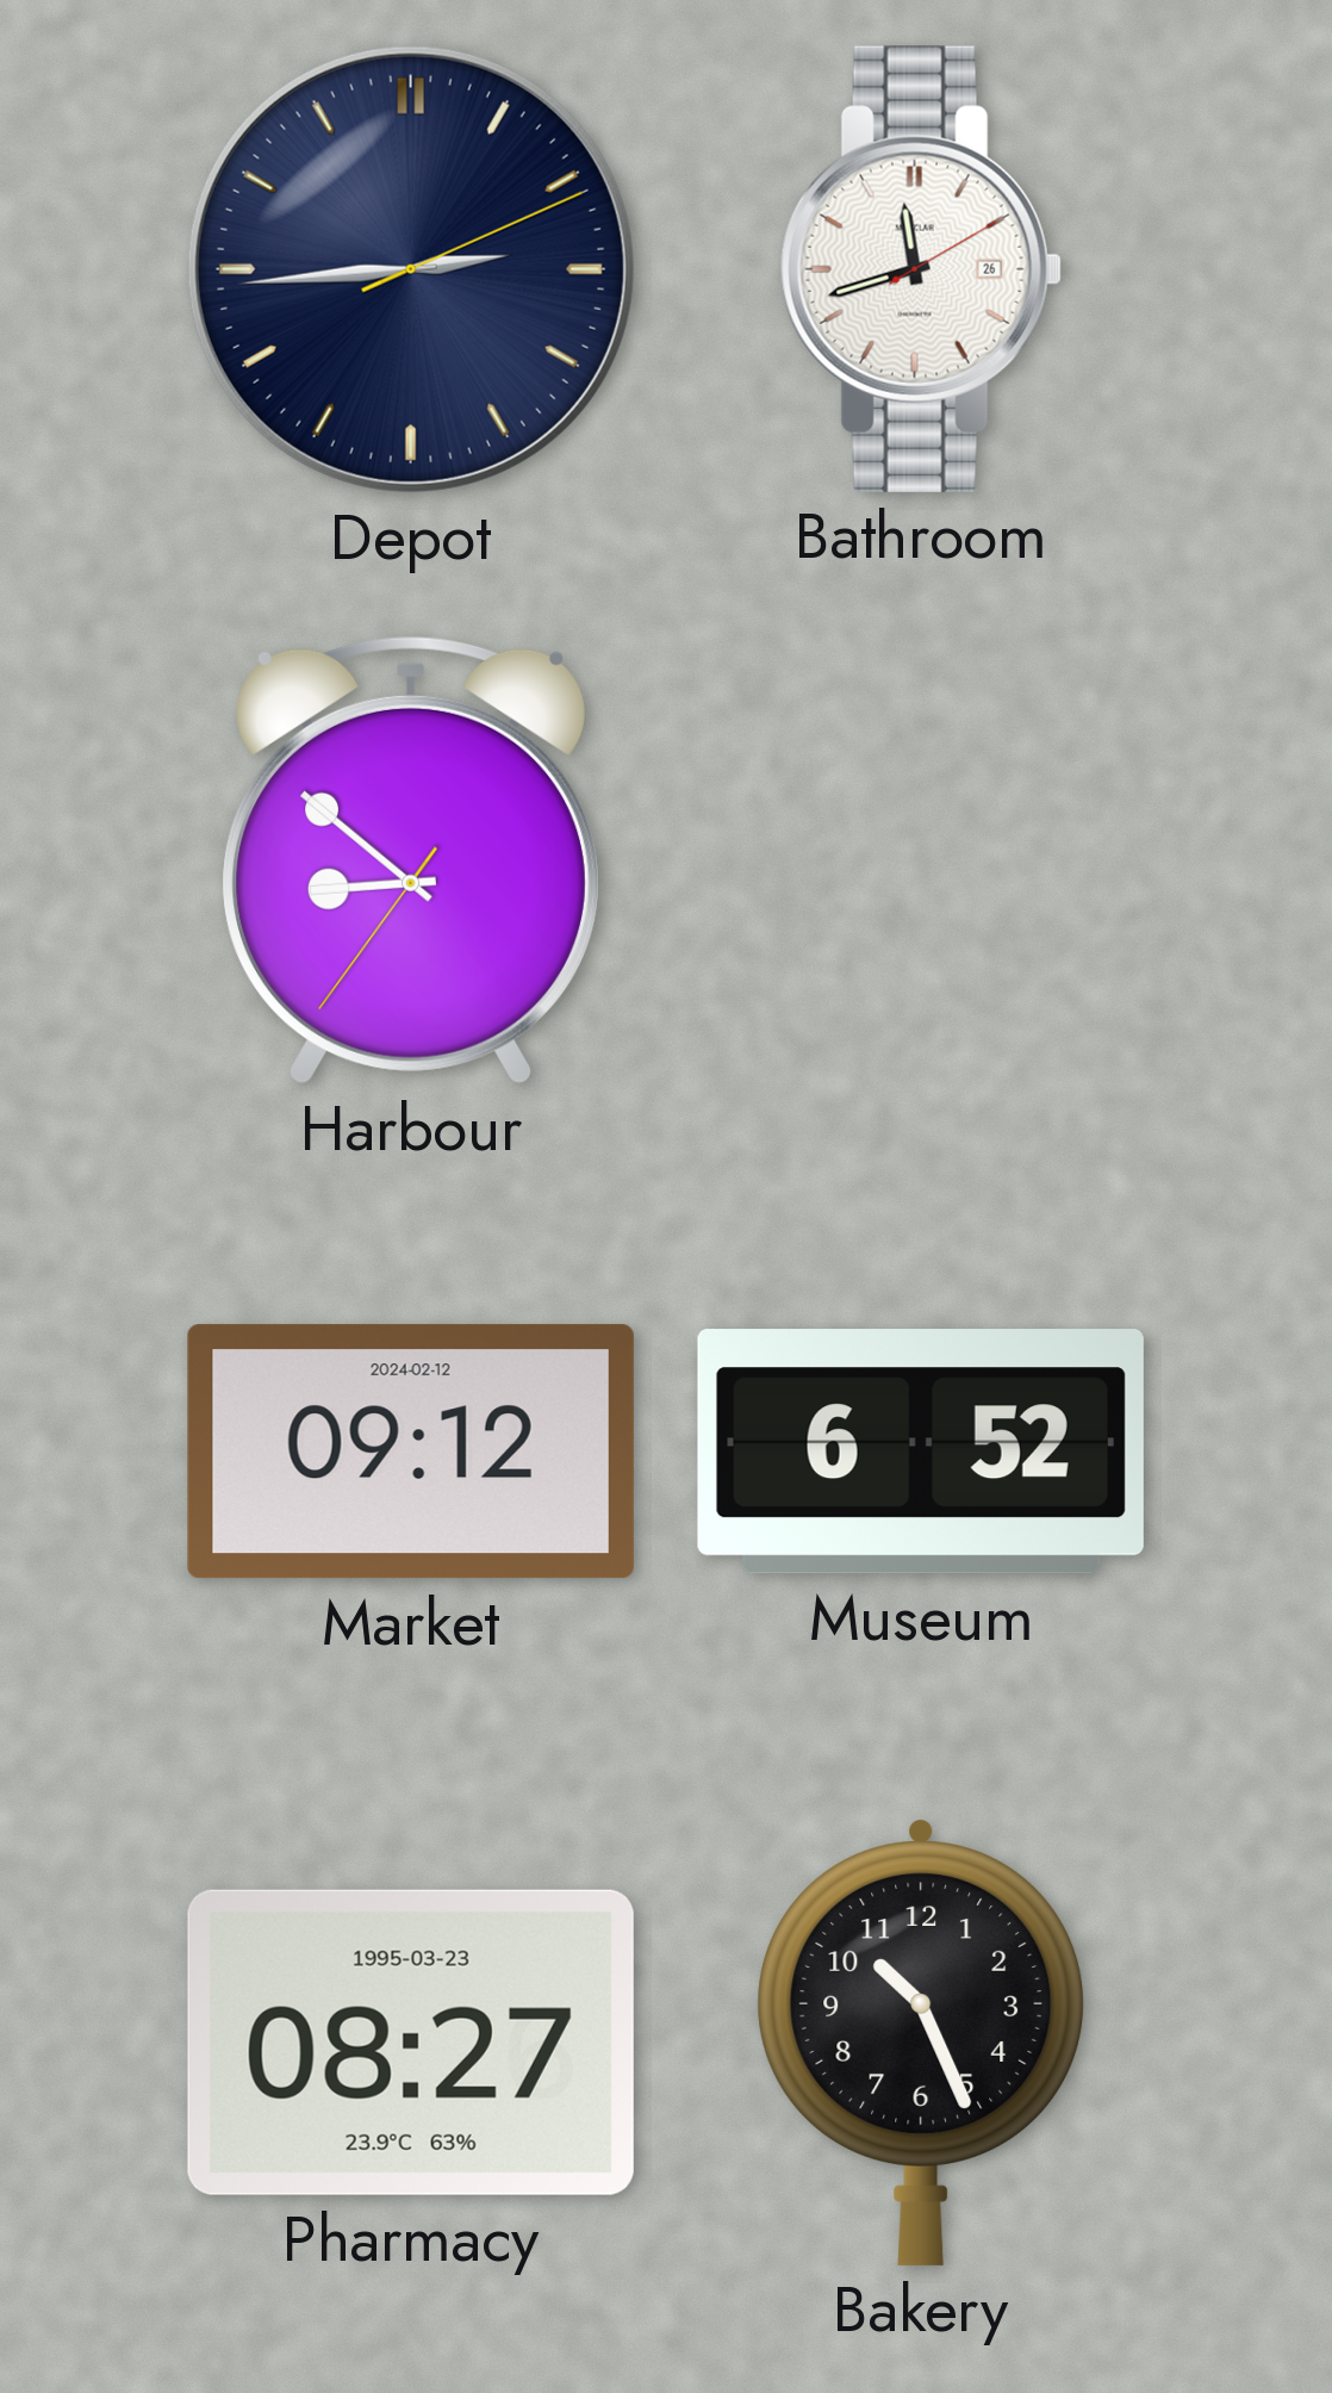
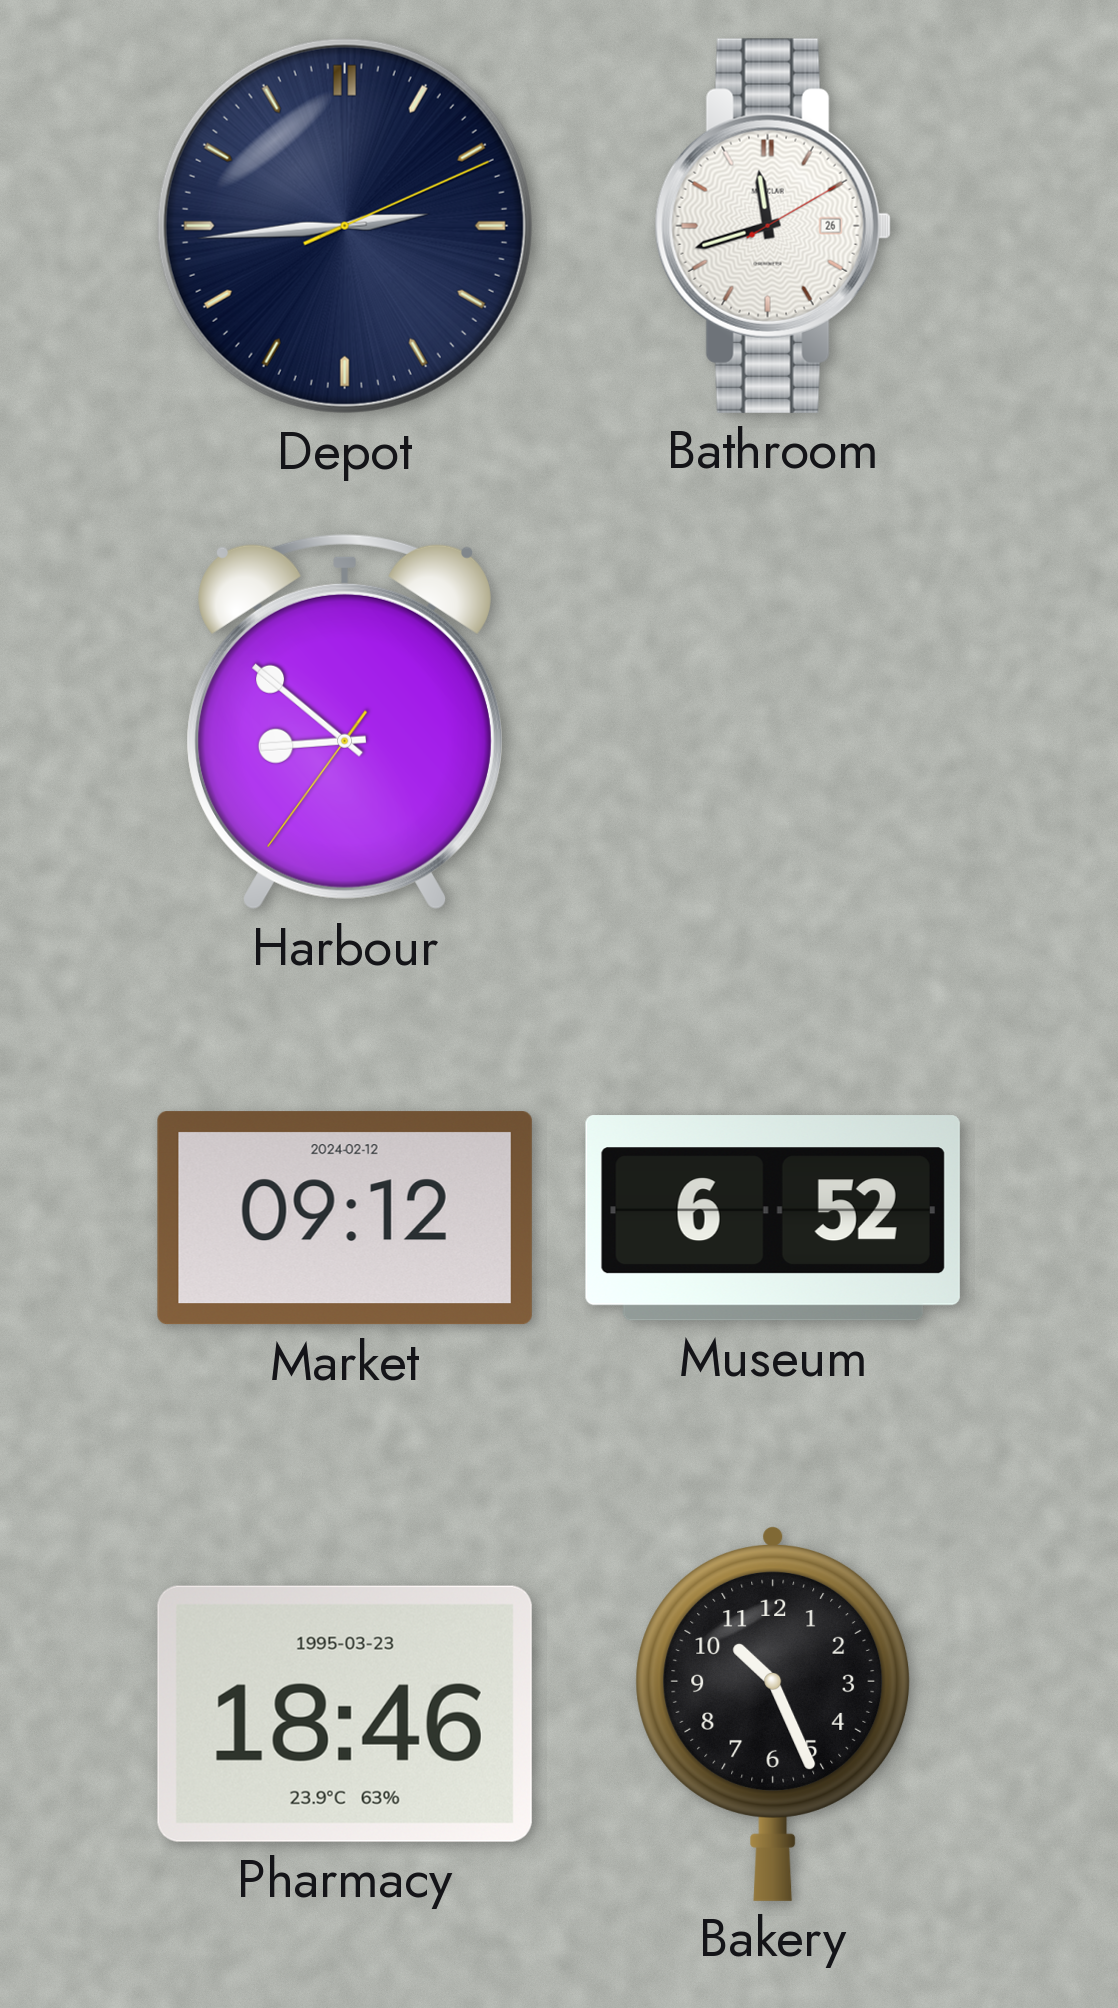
Pharmacy: 08:27 -> 18:46
